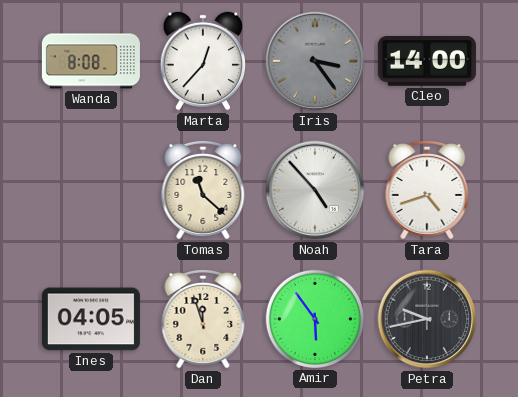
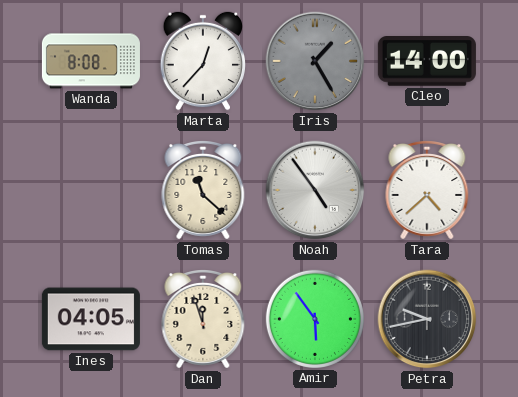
Iris: 3:24 -> 1:25
Noah: 4:53 -> 4:54
Tara: 4:42 -> 4:38
